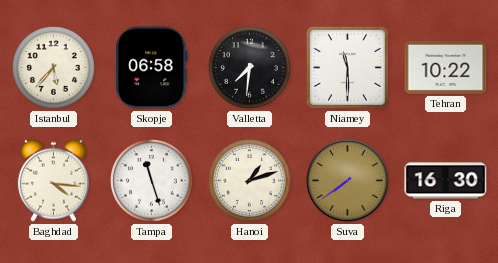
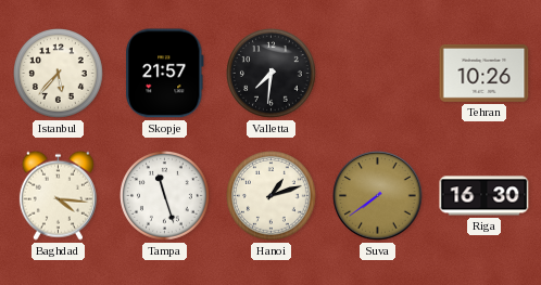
Skopje: 06:58 -> 21:57
Niamey: 11:30 -> none
Tehran: 10:22 -> 10:26
